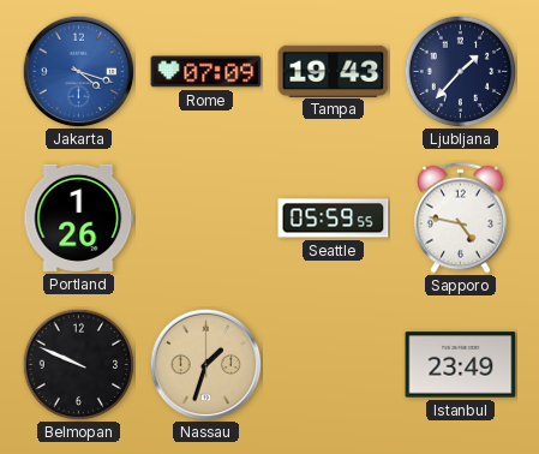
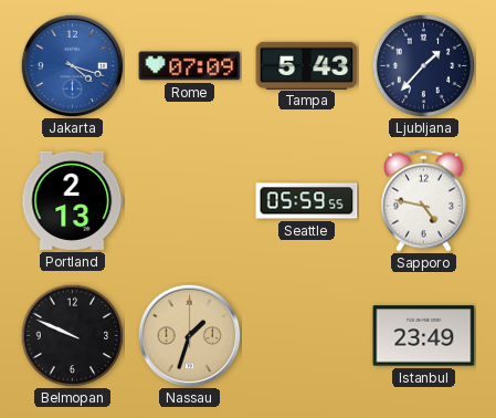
Tampa: 19:43 -> 5:43
Portland: 1:26 -> 2:13
